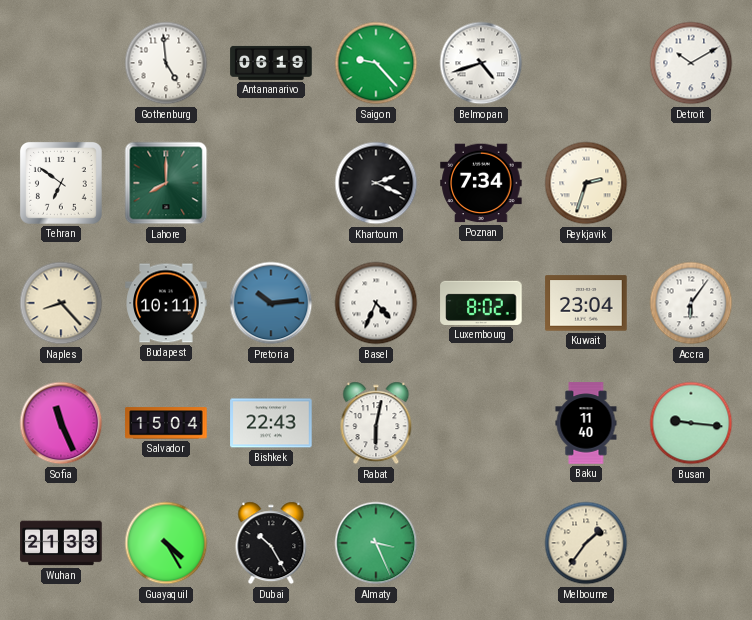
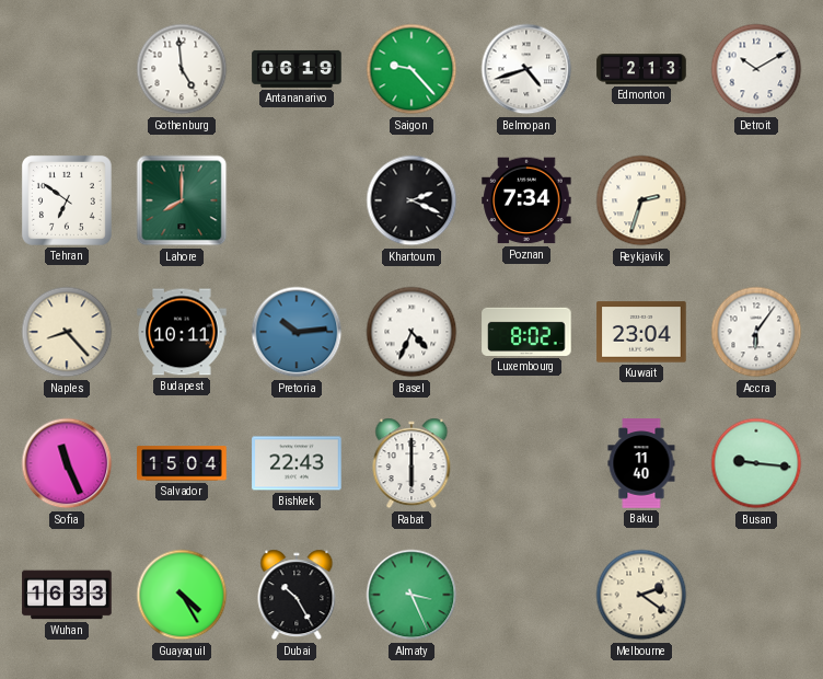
Edmonton: none -> 2:13
Rabat: 6:02 -> 6:00
Wuhan: 21:33 -> 16:33
Melbourne: 1:36 -> 2:21
